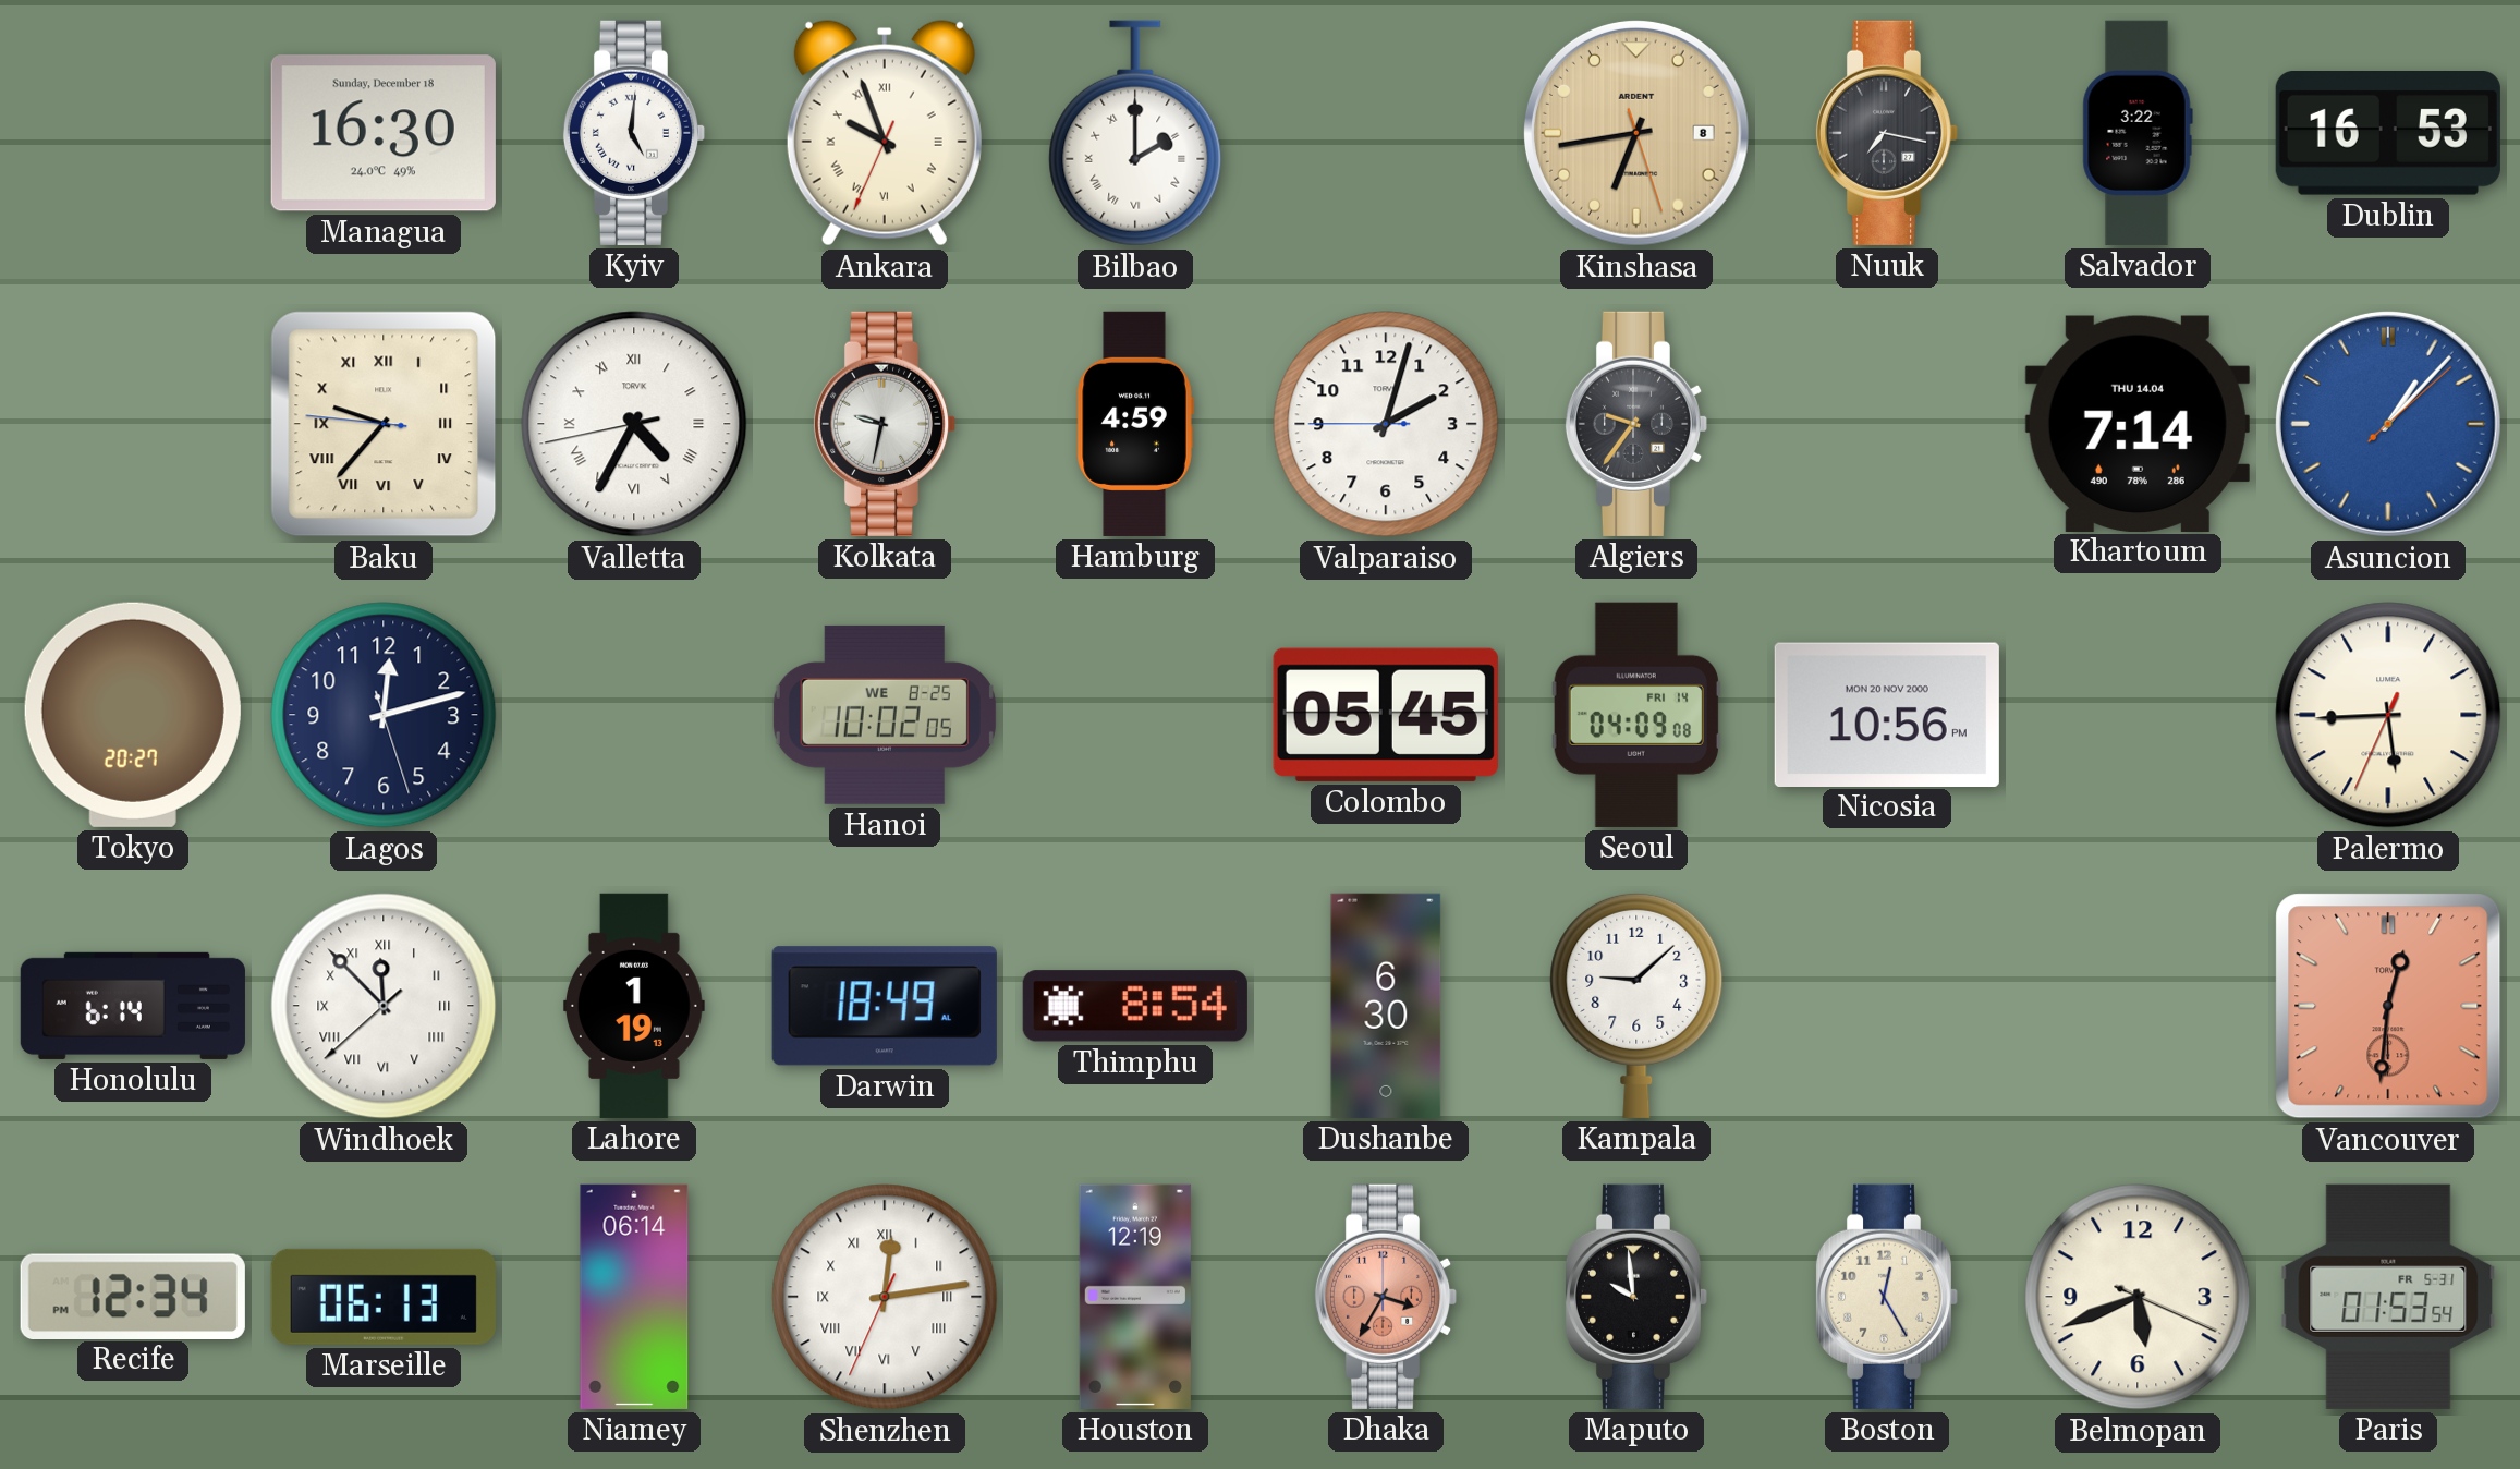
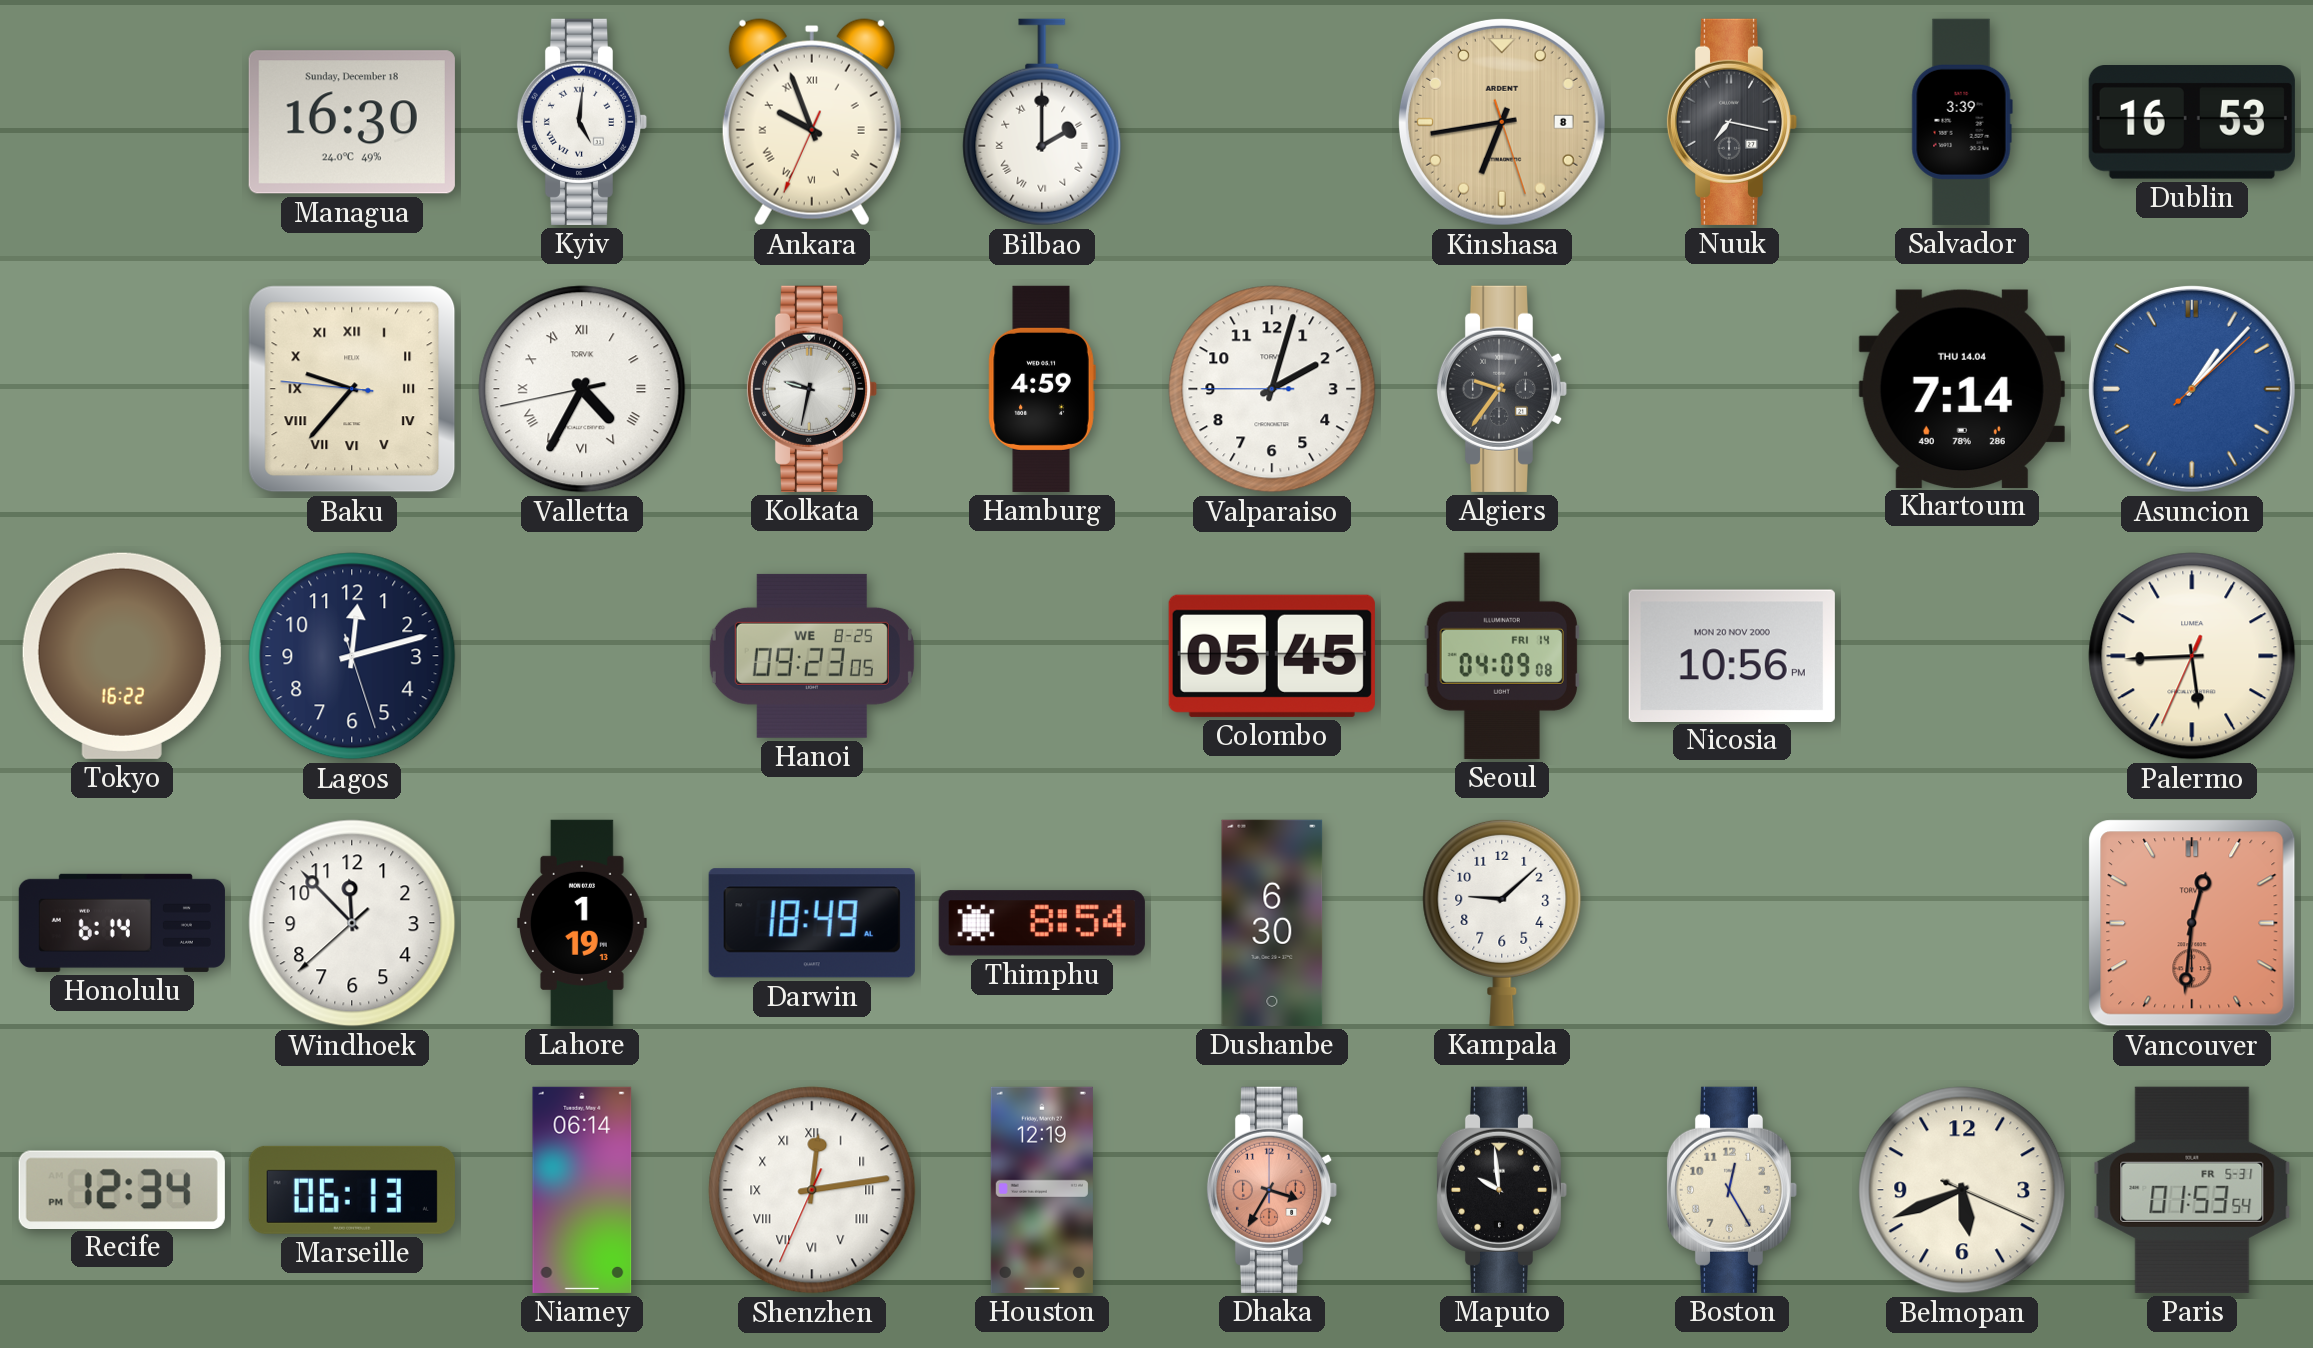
Salvador: 3:22 -> 3:39
Tokyo: 20:27 -> 16:22
Hanoi: 10:02 -> 09:23
Windhoek numerals: Roman -> Arabic
